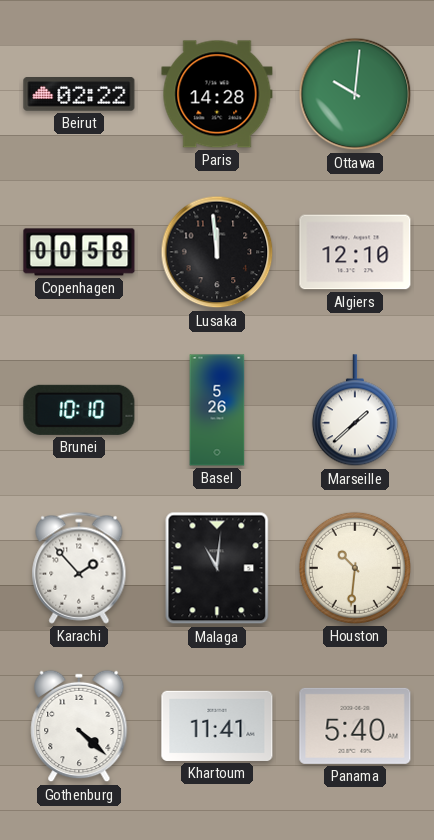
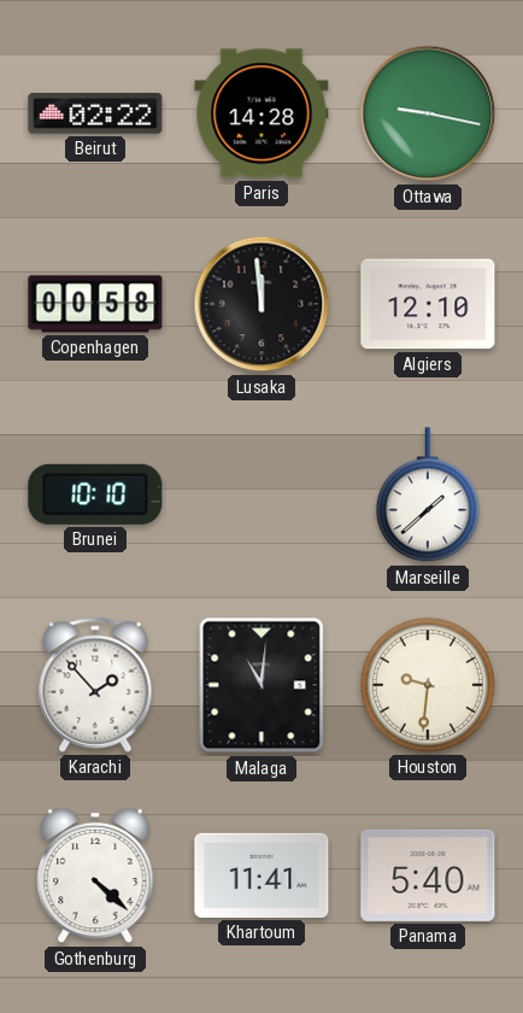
Ottawa: 10:01 -> 9:17
Basel: 5:26 -> none
Houston: 10:31 -> 9:31
